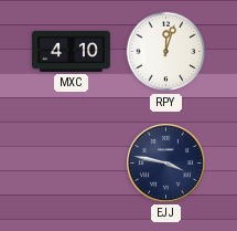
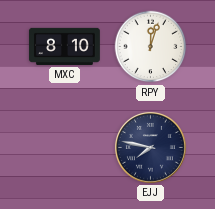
MXC: 4:10 -> 8:10
EJJ: 3:47 -> 7:47
